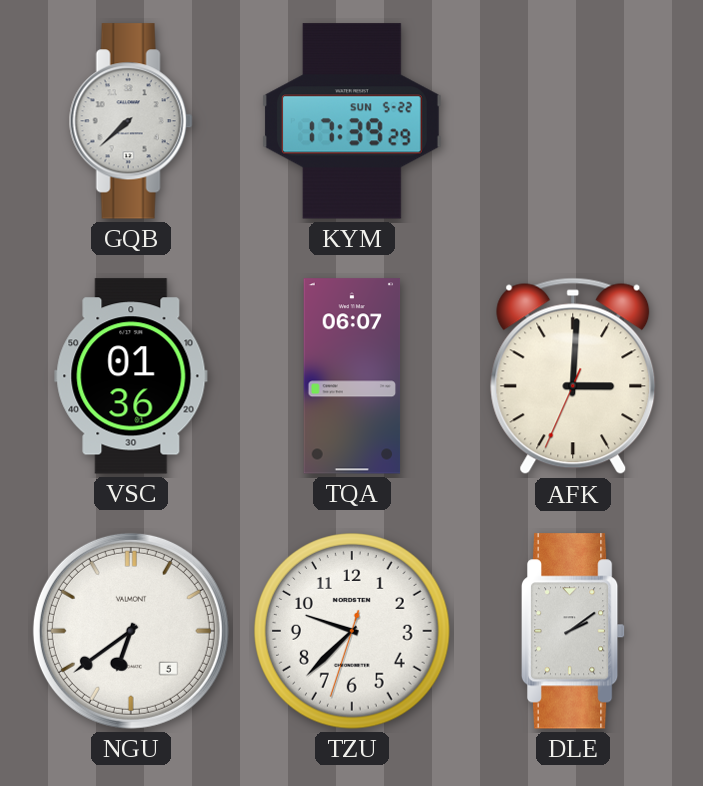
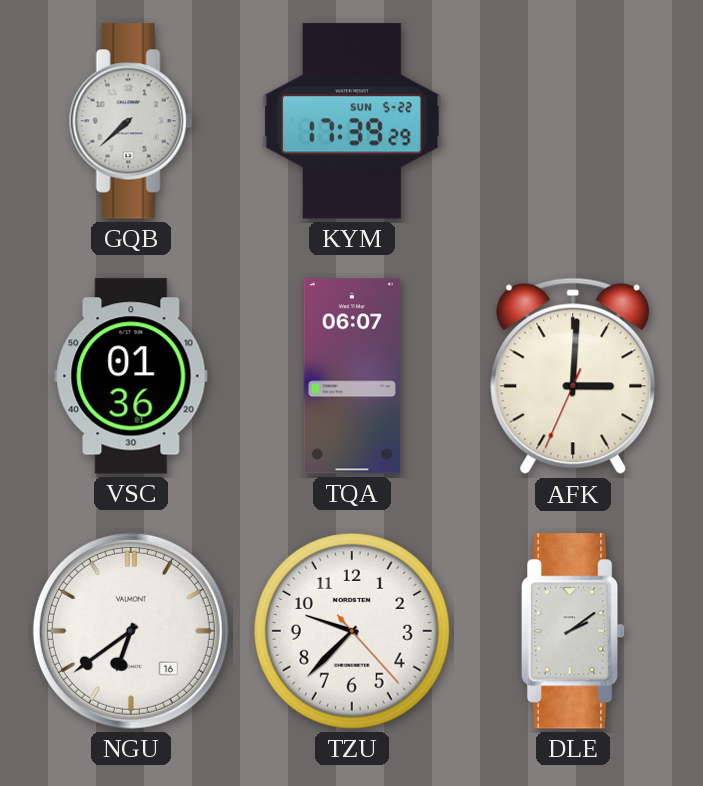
NGU date: 5 -> 16
TZU: 9:37:33 -> 9:37:23
